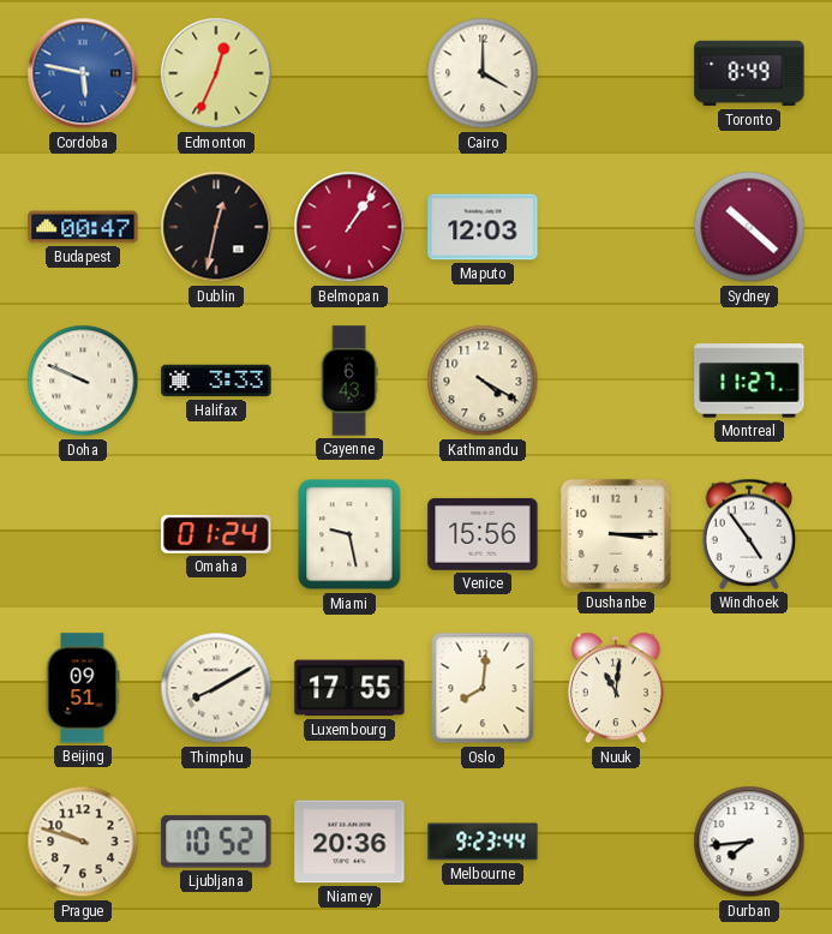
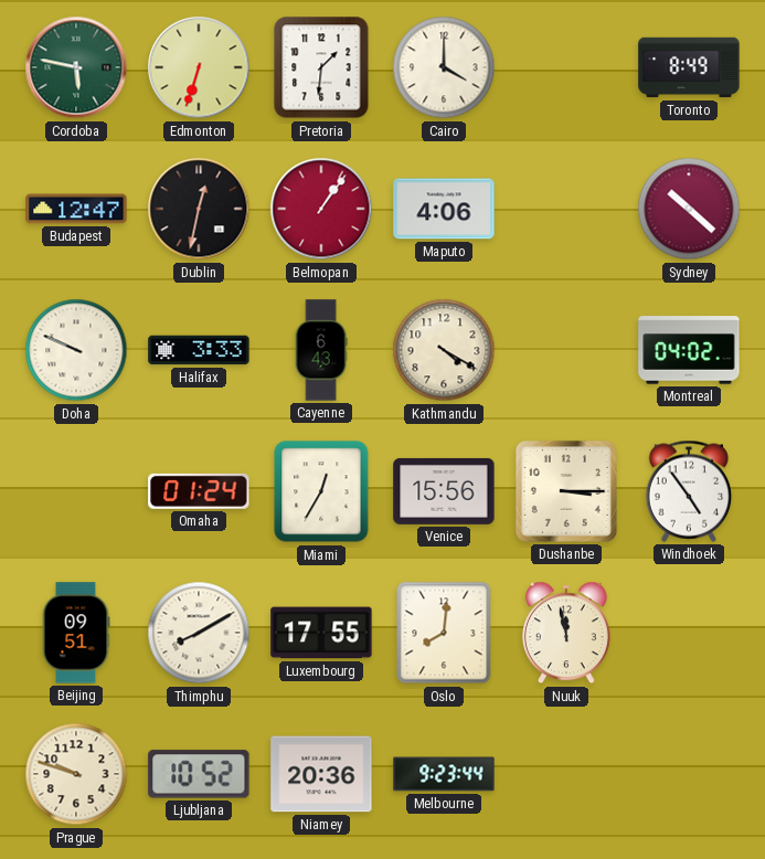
Cordoba dial: blue -> green
Edmonton: 12:34 -> 6:33
Pretoria: none -> 1:31
Budapest: 00:47 -> 12:47
Maputo: 12:03 -> 4:06
Montreal: 11:27 -> 04:02
Miami: 9:28 -> 12:35
Nuuk: 11:01 -> 11:58
Durban: 7:44 -> none
